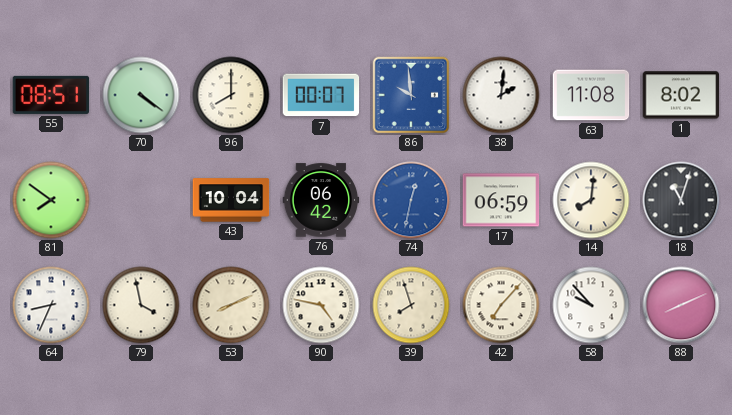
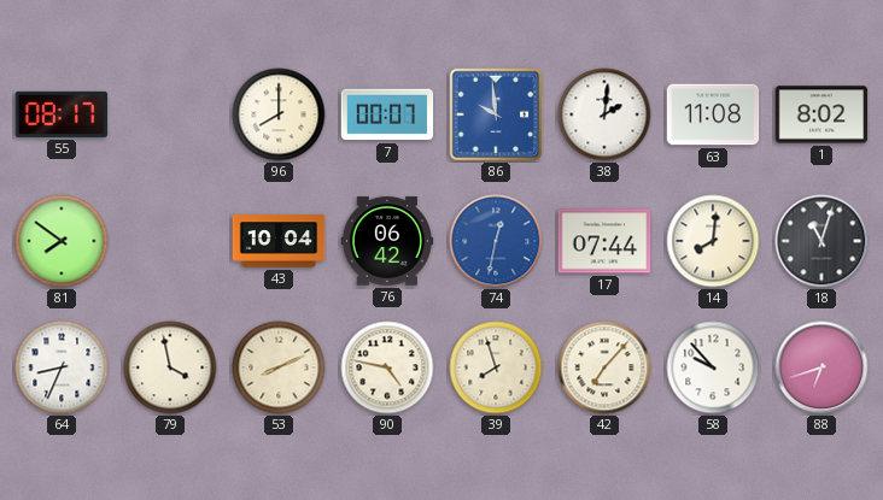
55: 08:51 -> 08:17
70: 4:21 -> none
17: 06:59 -> 07:44
88: 8:11 -> 6:42
